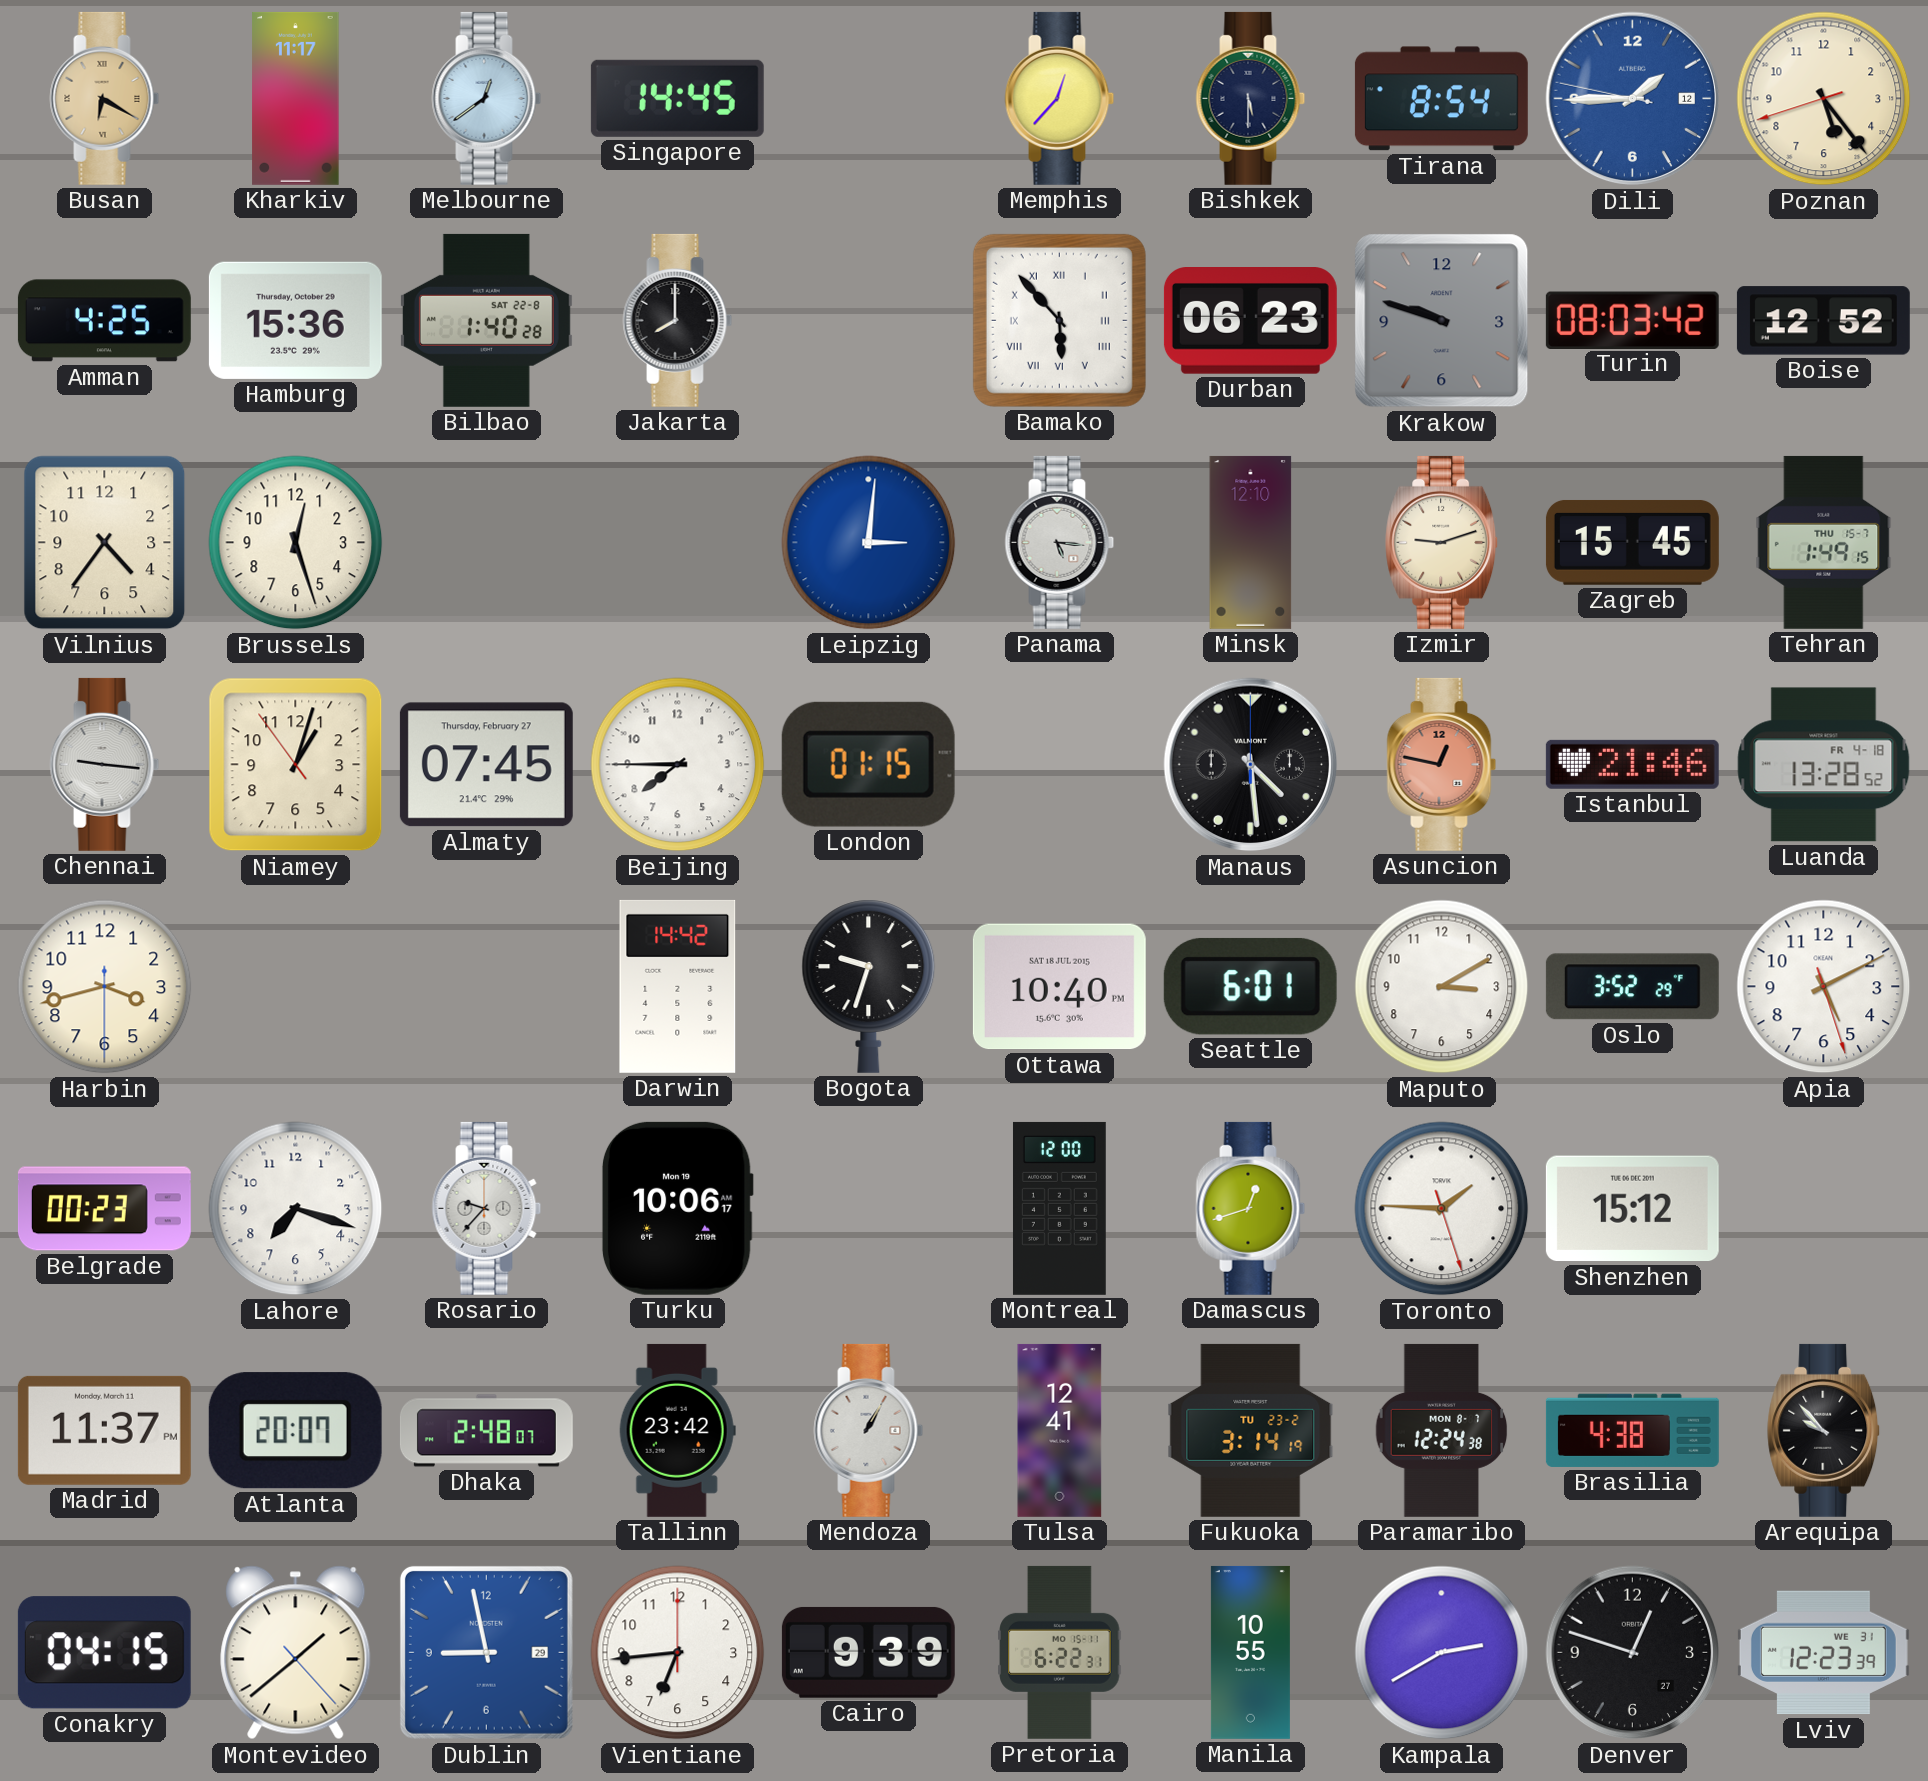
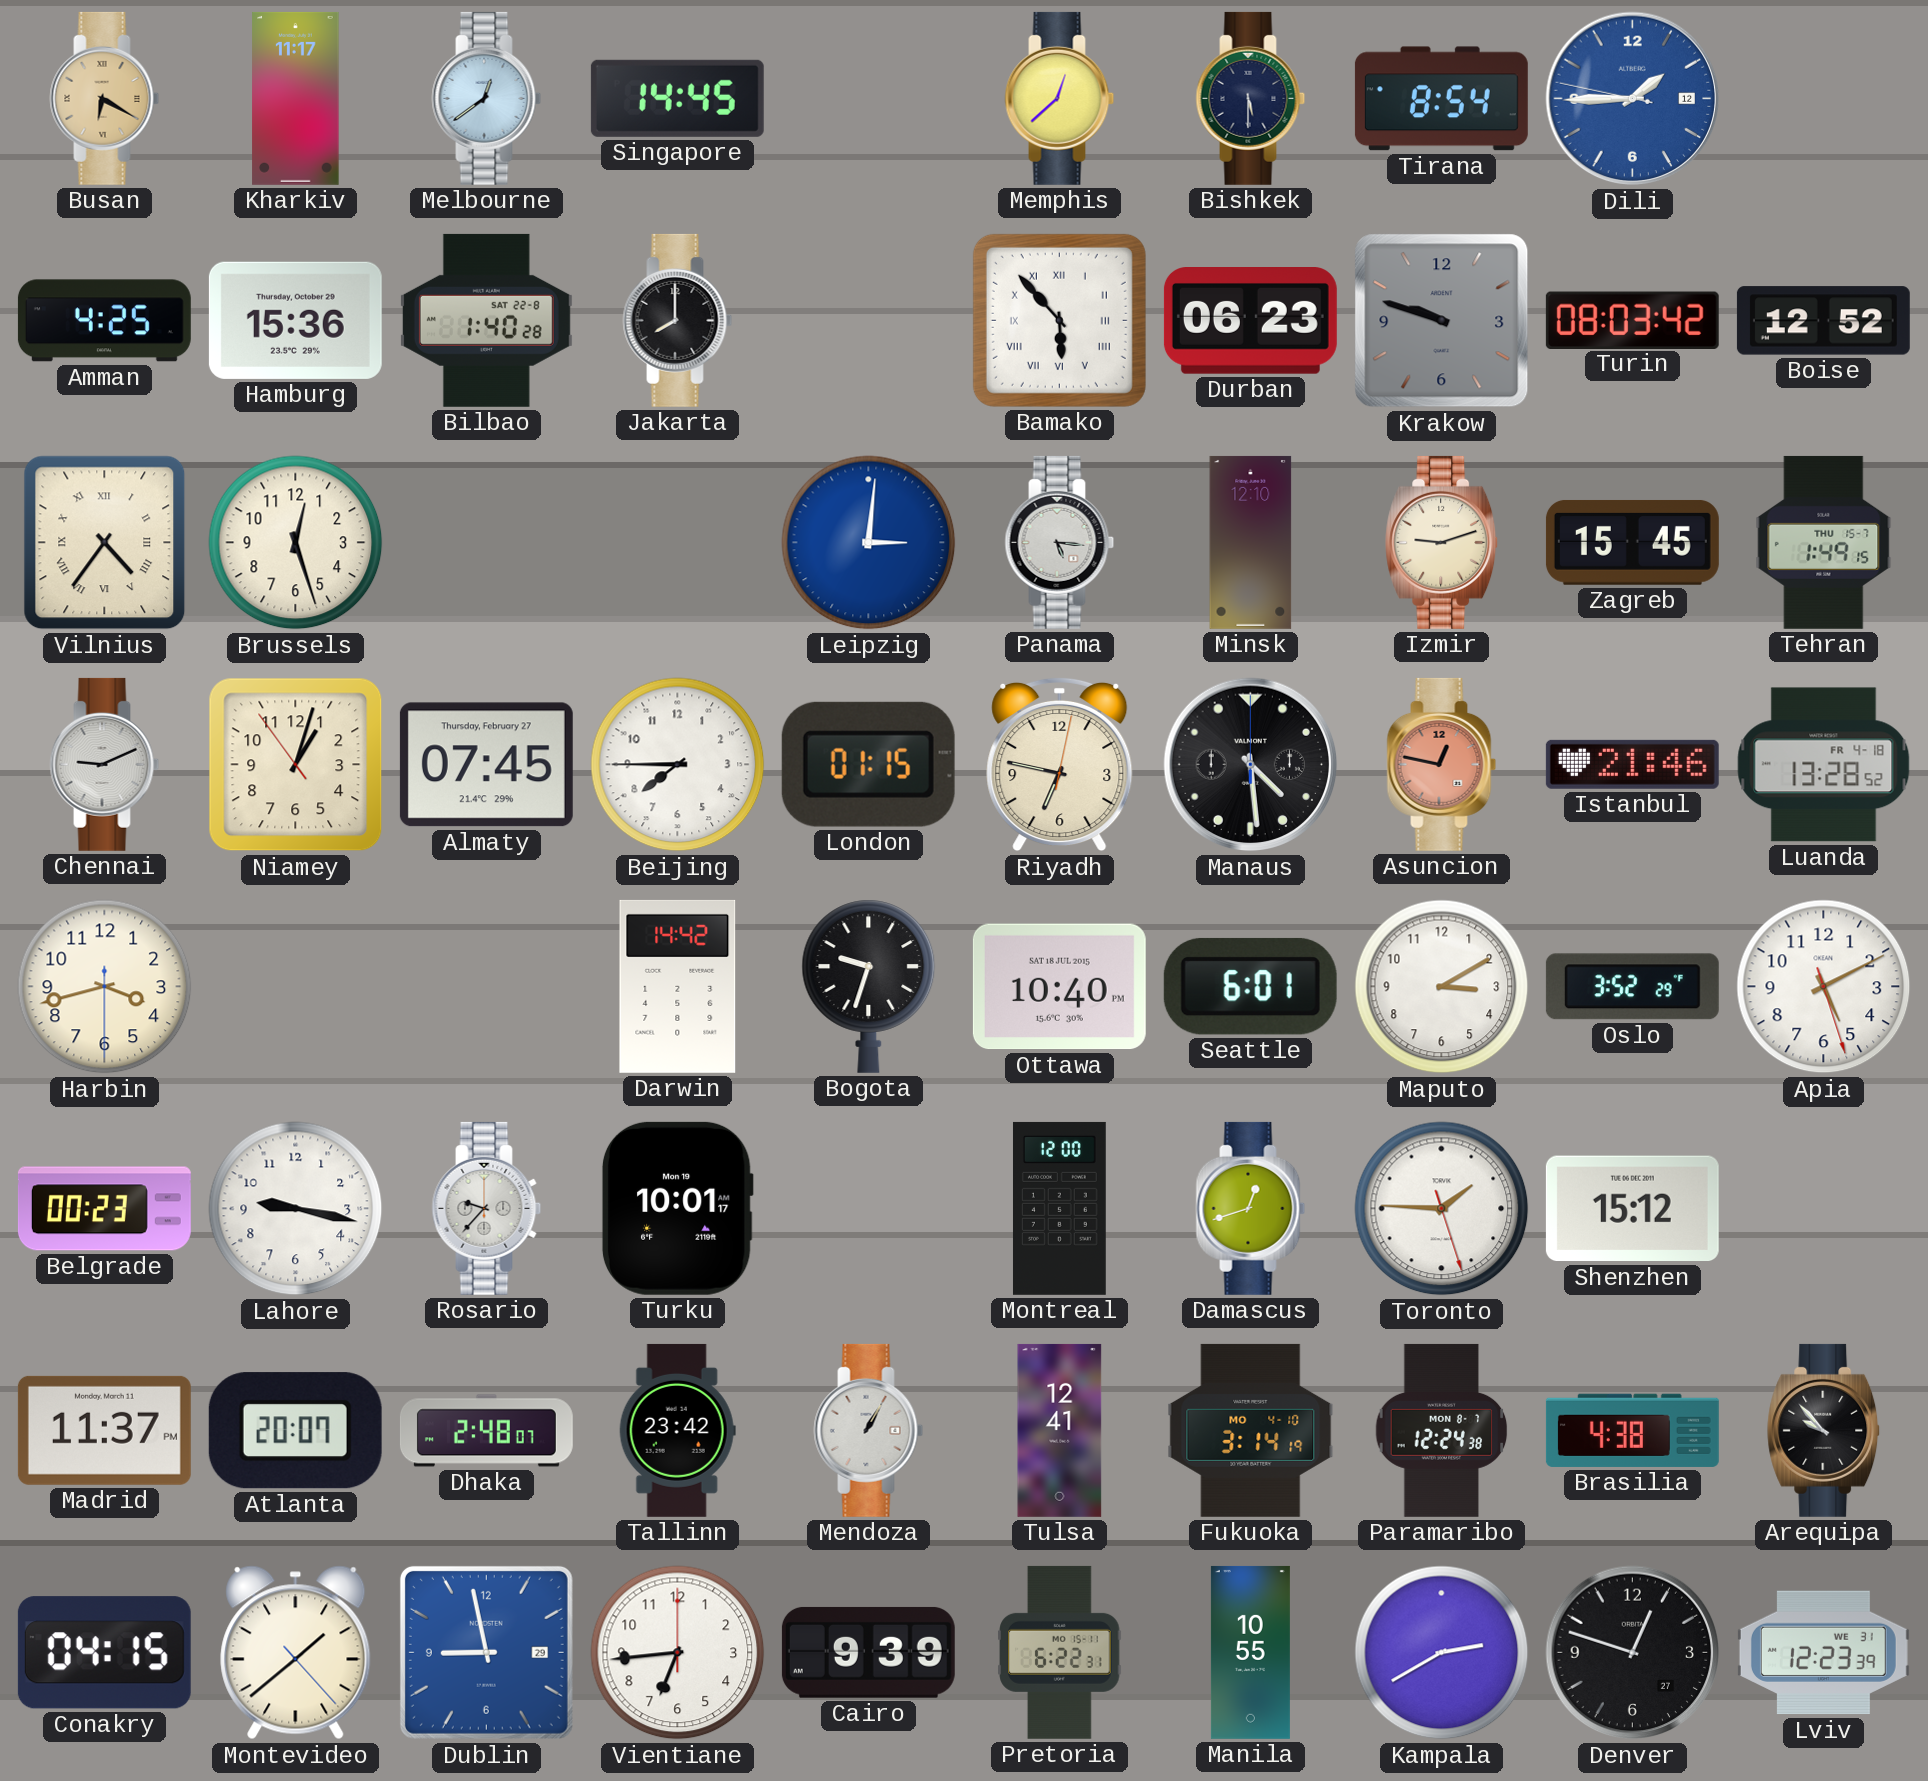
Memphis: 12:37 -> 12:38
Poznan: 5:23 -> none
Vilnius numerals: Arabic -> Roman
Chennai: 9:16 -> 9:11
Riyadh: none -> 6:47
Lahore: 7:18 -> 9:17
Turku: 10:06 -> 10:01
Fukuoka date: TU 23-2 -> MO 4-10
